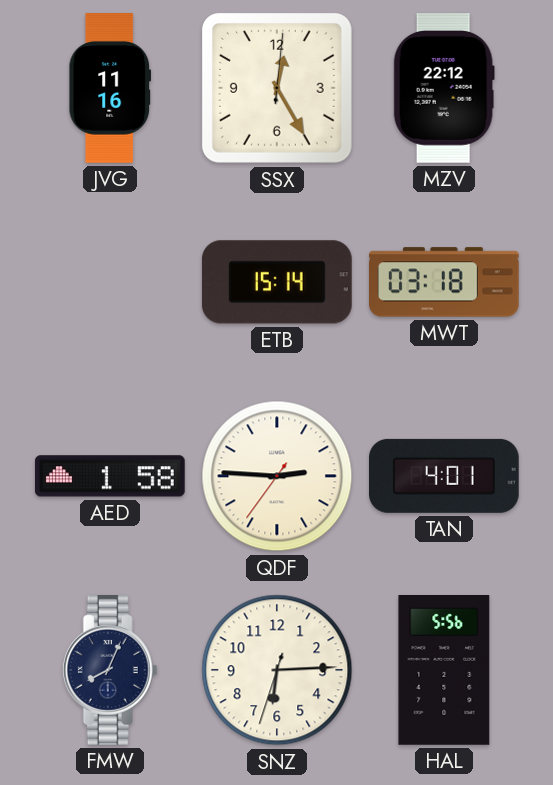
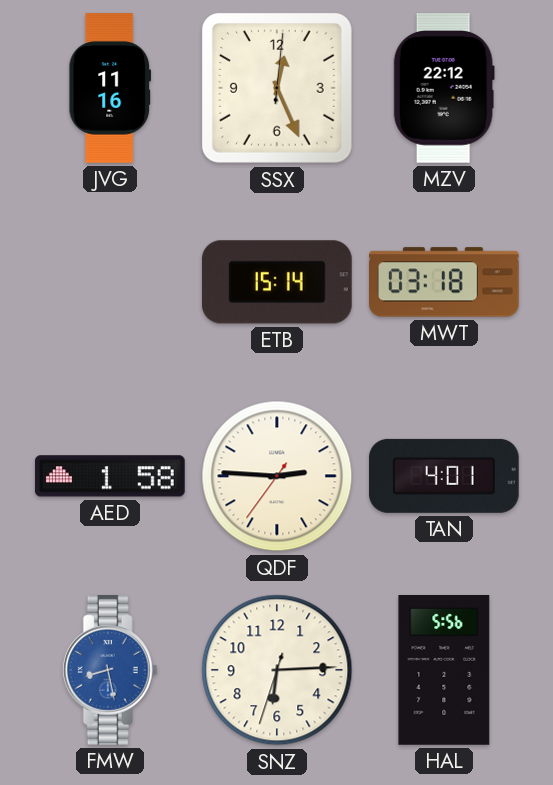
SSX: 12:25 -> 12:26
FMW: 8:04 -> 8:28
FMW dial: navy -> blue
